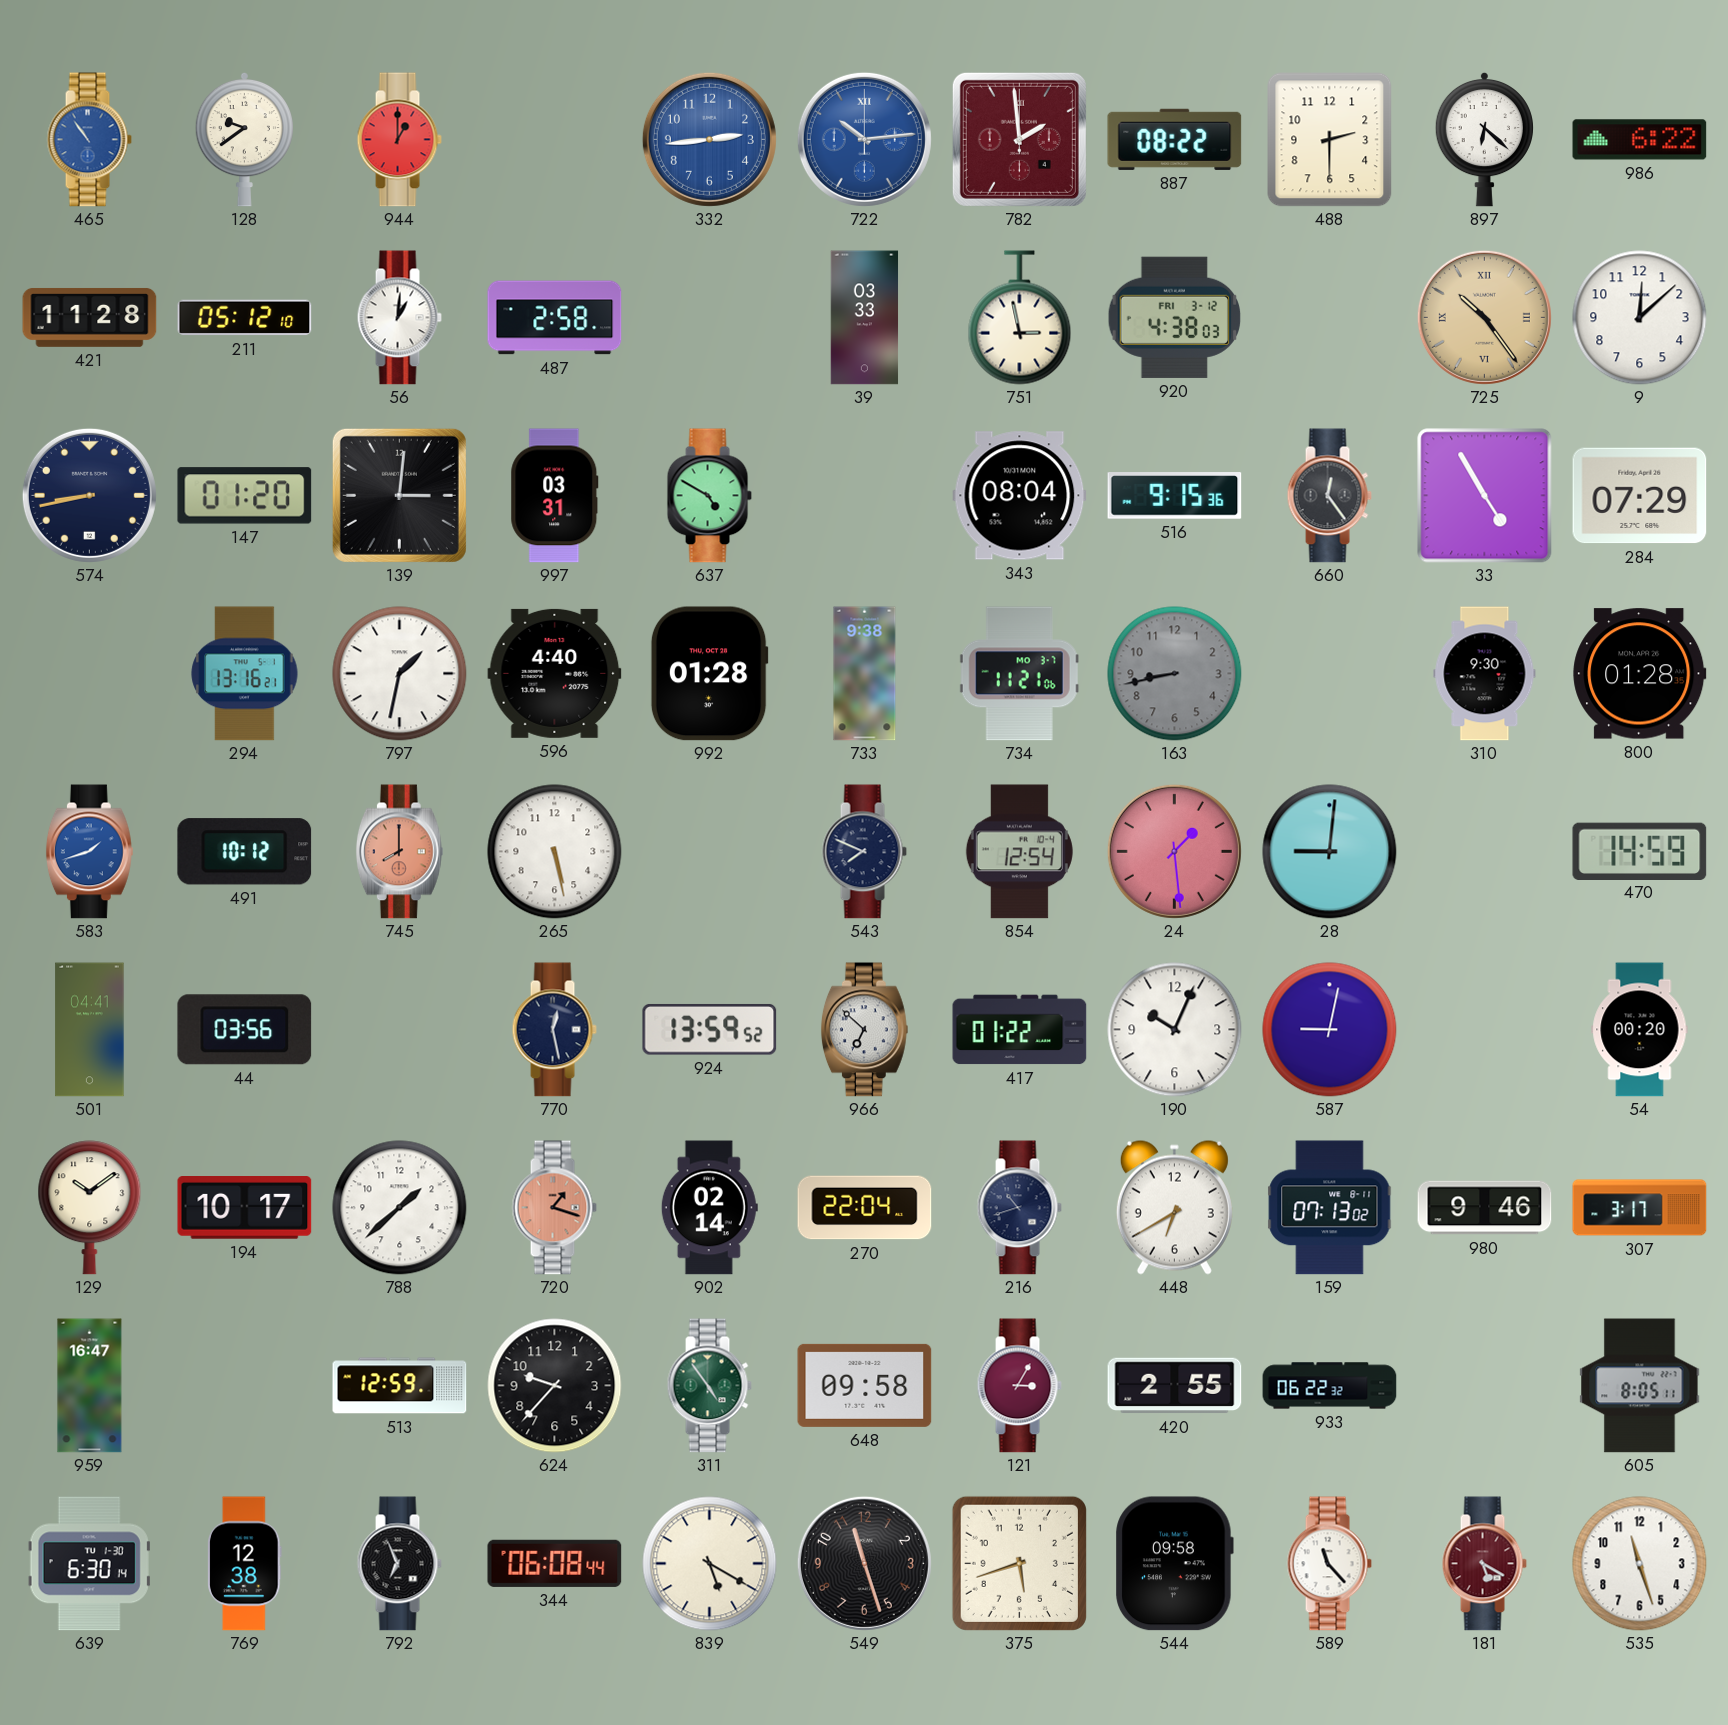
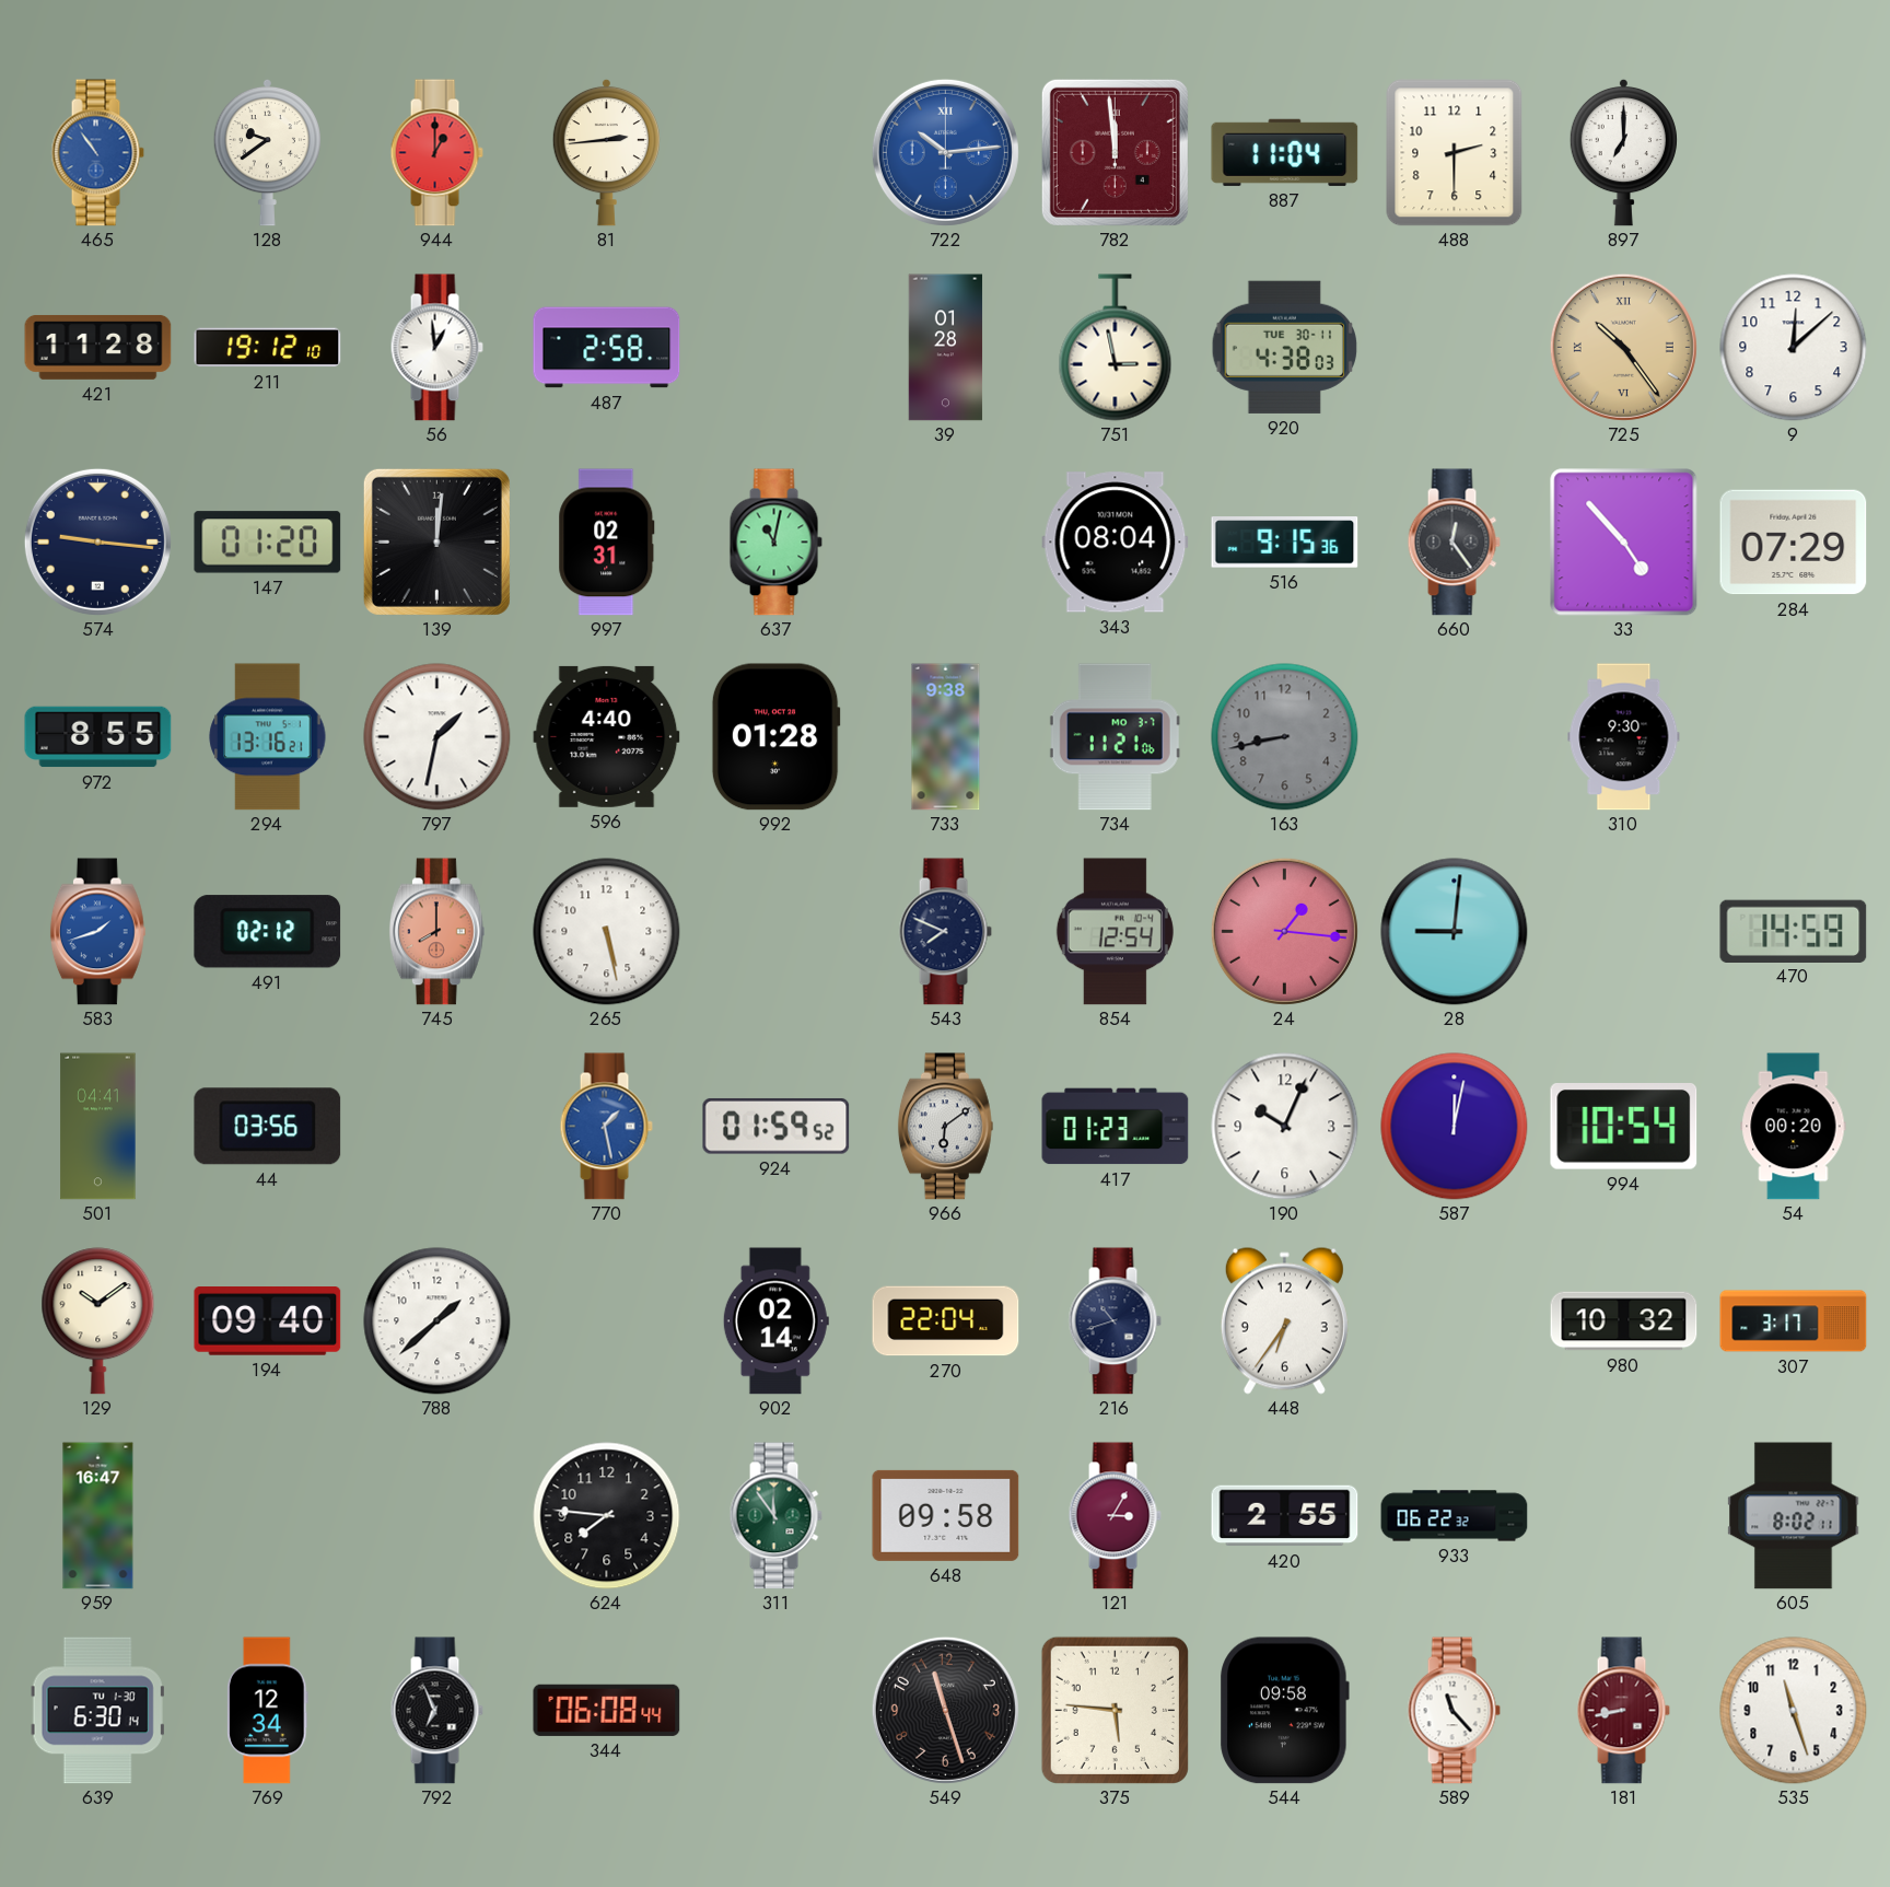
81: none -> 2:44
332: 2:44 -> none
782: 1:59 -> 11:59
887: 08:22 -> 11:04
897: 6:22 -> 7:00
986: 6:22 -> none
211: 05:12 -> 19:12
56: 1:01 -> 12:59
39: 03:33 -> 01:28
920 date: FRI 3-12 -> TUE 30-11
574: 8:43 -> 9:16
139: 3:01 -> 12:01
997: 03:31 -> 02:31
637: 4:50 -> 11:02
33: 4:55 -> 4:53
972: none -> 8:55
800: 01:28 -> none
491: 10:12 -> 02:12
24: 1:29 -> 1:16
770: 12:28 -> 1:28
770 dial: navy -> blue
924: 13:59 -> 01:59
966: 6:52 -> 6:09
417: 01:22 -> 01:23
587: 9:02 -> 12:02
994: none -> 10:54
194: 10:17 -> 09:40
720: 1:18 -> none
448: 6:40 -> 6:36
159: 07:13 -> none
980: 9:46 -> 10:32
513: 12:59 -> none
624: 9:37 -> 7:46
311: 4:54 -> 11:54
605: 8:05 -> 8:02
769: 12:38 -> 12:34
839: 5:20 -> none
375: 5:42 -> 5:46
181: 5:20 -> 8:43
